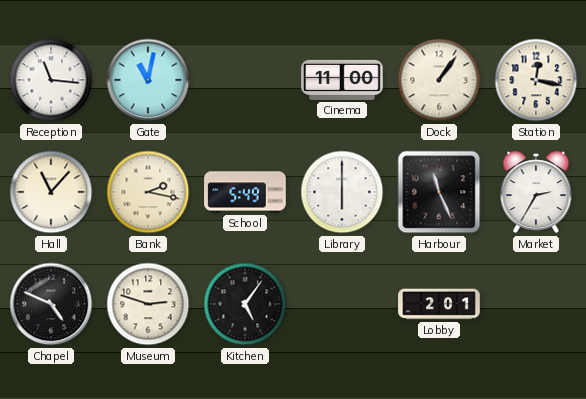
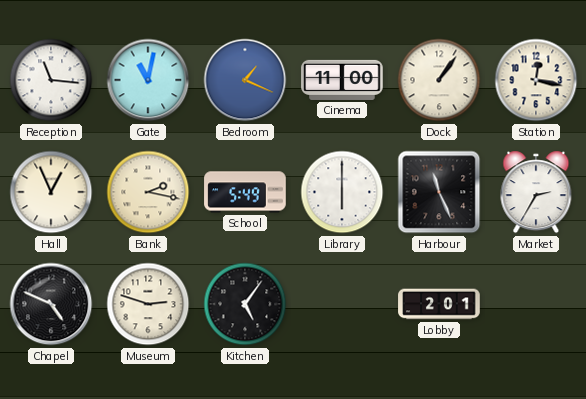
Bedroom: none -> 1:19
Hall: 11:07 -> 12:56
